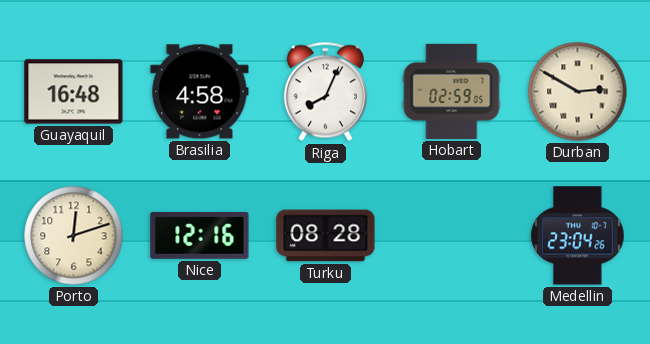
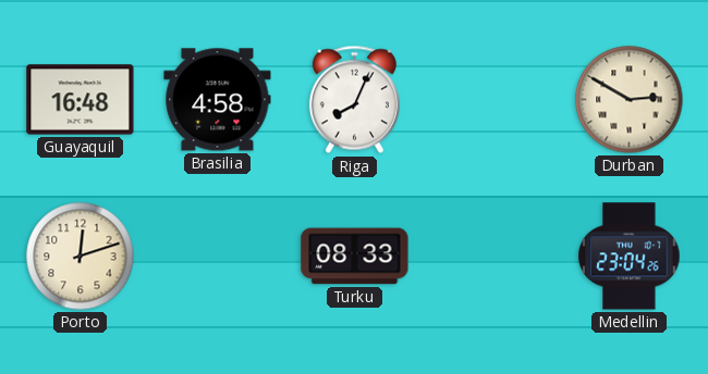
Hobart: 02:59 -> none
Nice: 12:16 -> none
Turku: 08:28 -> 08:33
